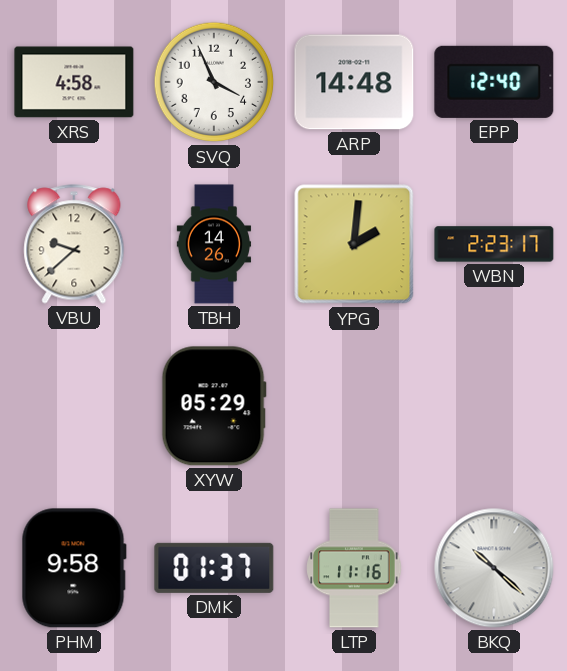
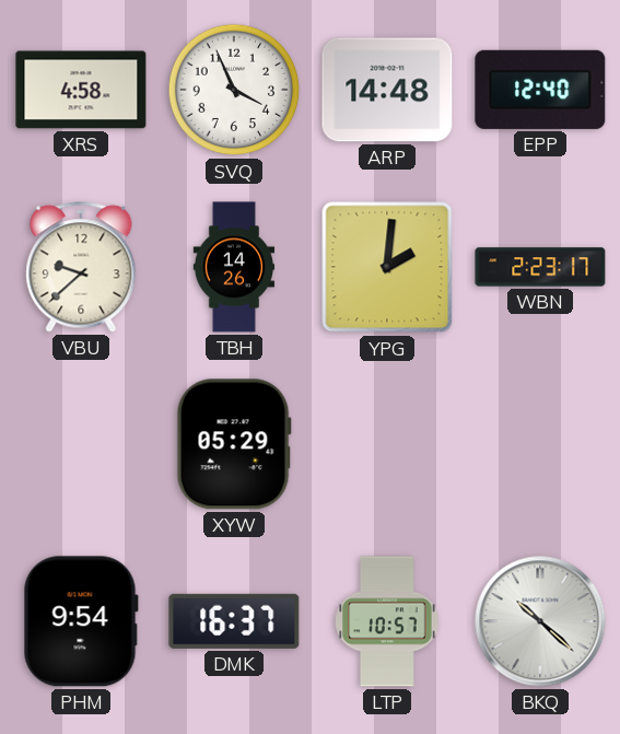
PHM: 9:58 -> 9:54
DMK: 01:37 -> 16:37
LTP: 11:16 -> 10:57
